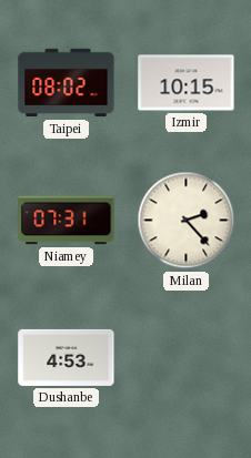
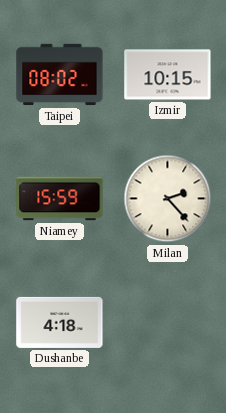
Niamey: 07:31 -> 15:59
Dushanbe: 4:53 -> 4:18
